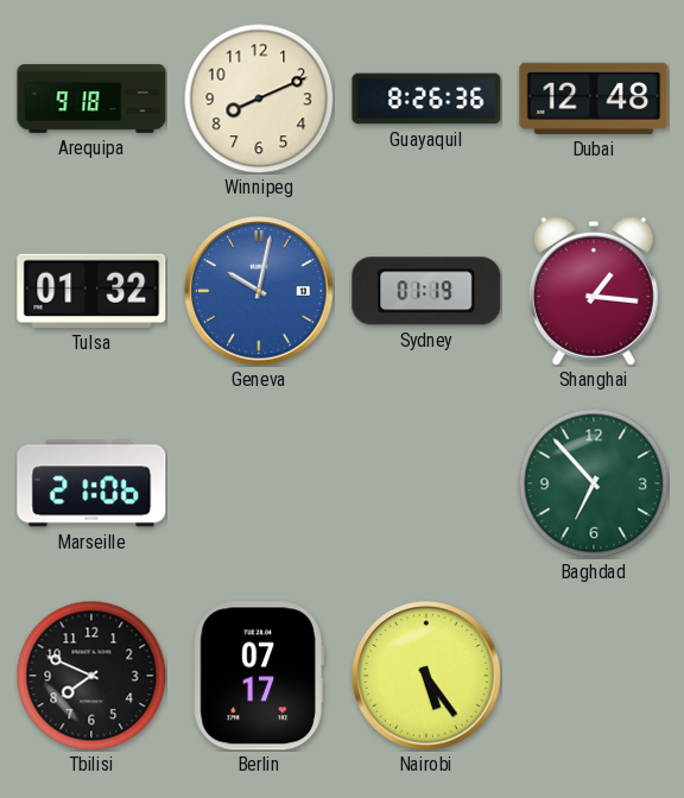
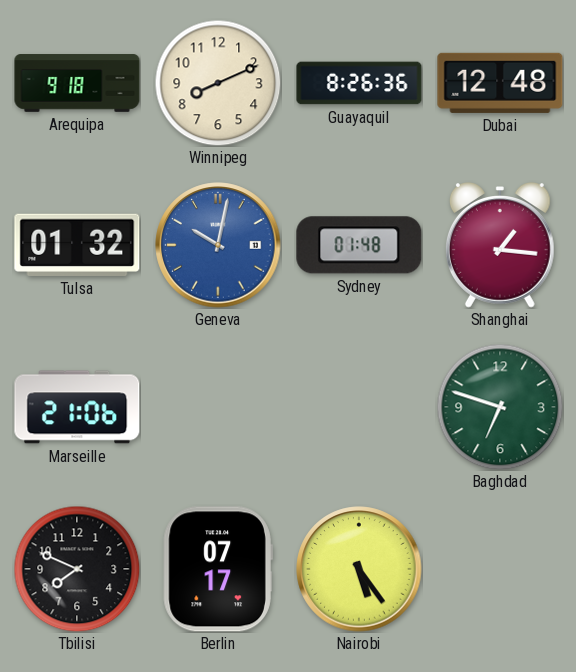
Sydney: 01:19 -> 01:48
Baghdad: 6:53 -> 6:48
